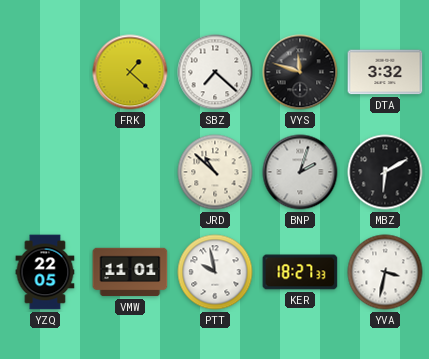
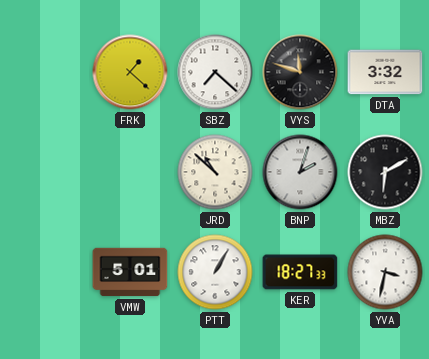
YZQ: 22:05 -> none
VMW: 11:01 -> 5:01
PTT: 9:58 -> 1:05
